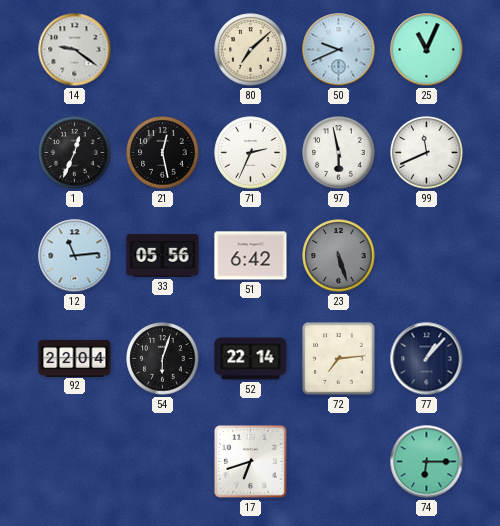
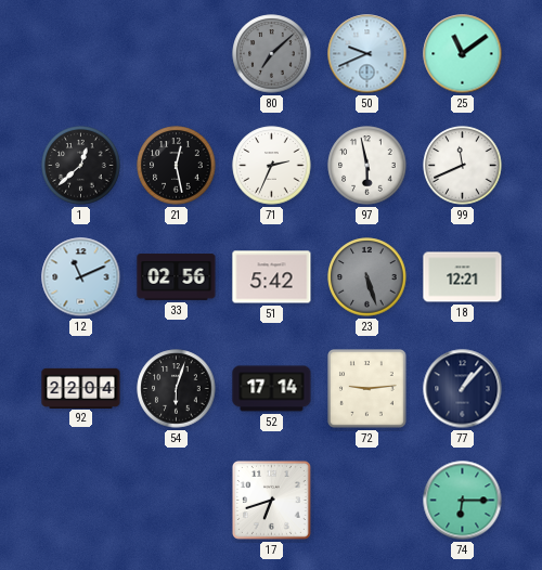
14: 9:21 -> none
80 dial: cream -> grey
25: 11:04 -> 11:09
1: 12:34 -> 12:38
12: 11:14 -> 11:11
33: 05:56 -> 02:56
51: 6:42 -> 5:42
18: none -> 12:21
52: 22:14 -> 17:14
72: 7:14 -> 9:14
